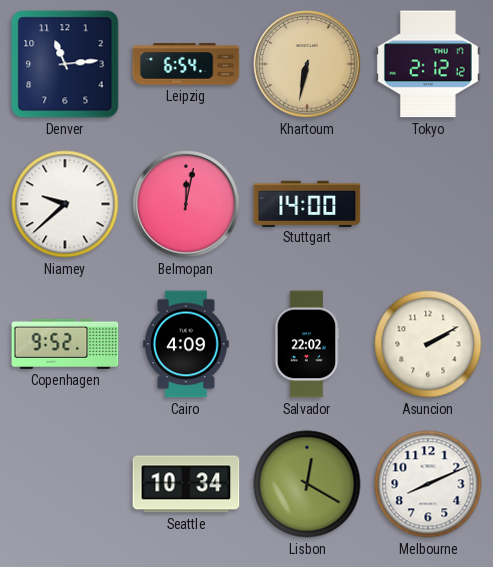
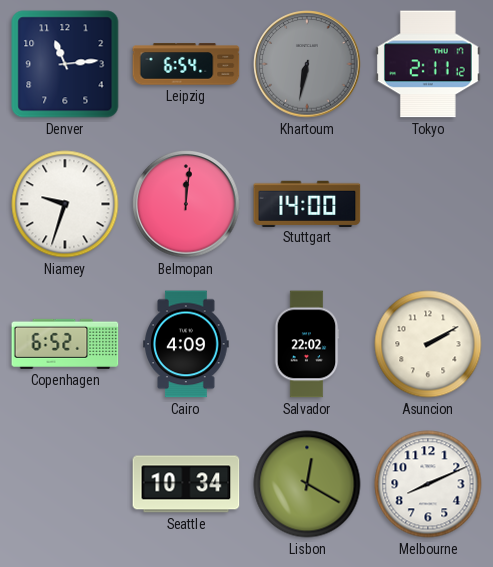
Khartoum dial: champagne -> grey
Tokyo: 2:12 -> 2:11
Niamey: 9:38 -> 9:33
Belmopan: 12:02 -> 12:01
Copenhagen: 9:52 -> 6:52
